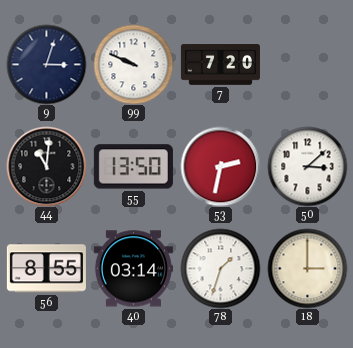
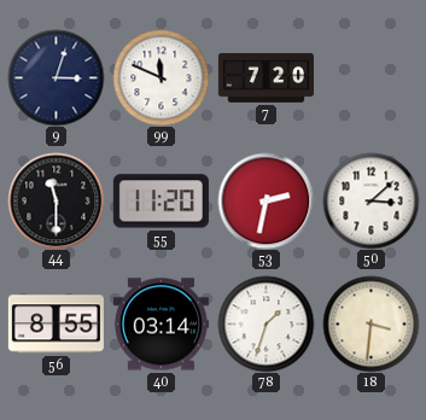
99: 9:49 -> 11:49
44: 11:01 -> 11:30
55: 13:50 -> 11:20
18: 3:00 -> 3:31
